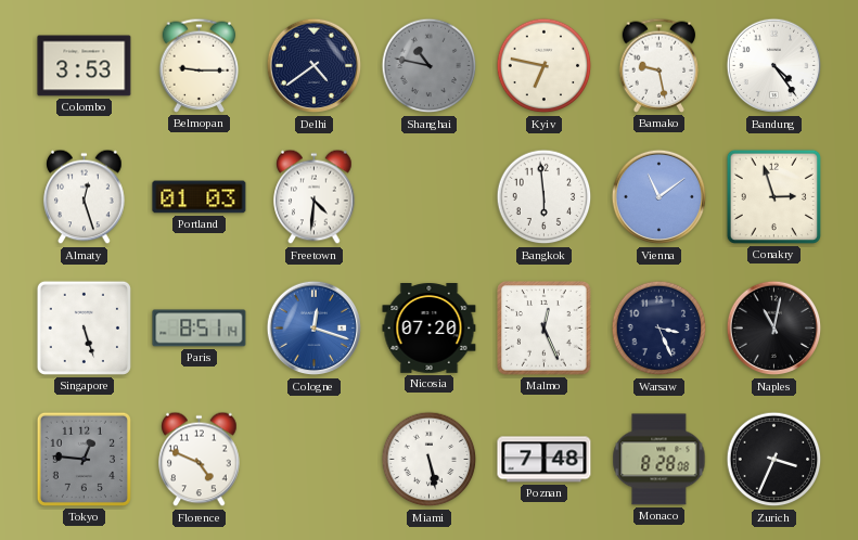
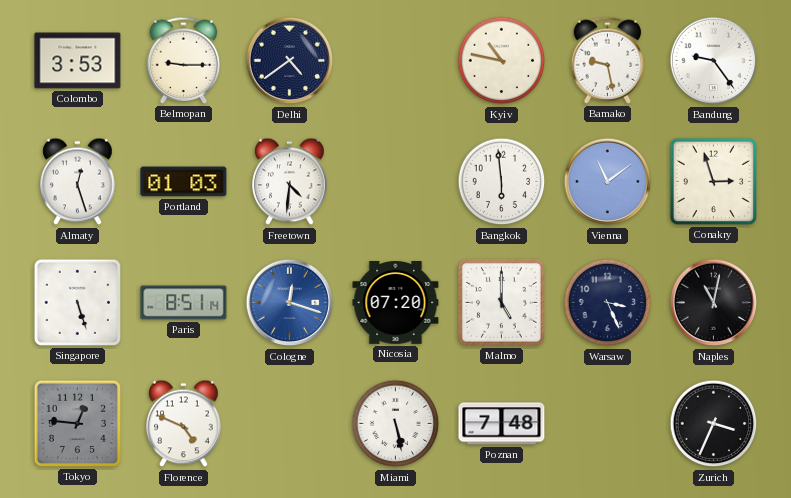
Shanghai: 10:47 -> none
Kyiv: 6:47 -> 10:47
Bandung: 4:24 -> 9:24
Malmo: 12:26 -> 5:00
Monaco: 8:28 -> none
